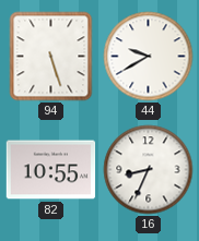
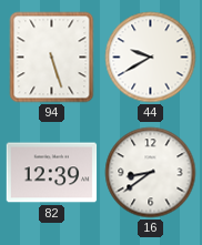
82: 10:55 -> 12:39
16: 8:34 -> 8:39
